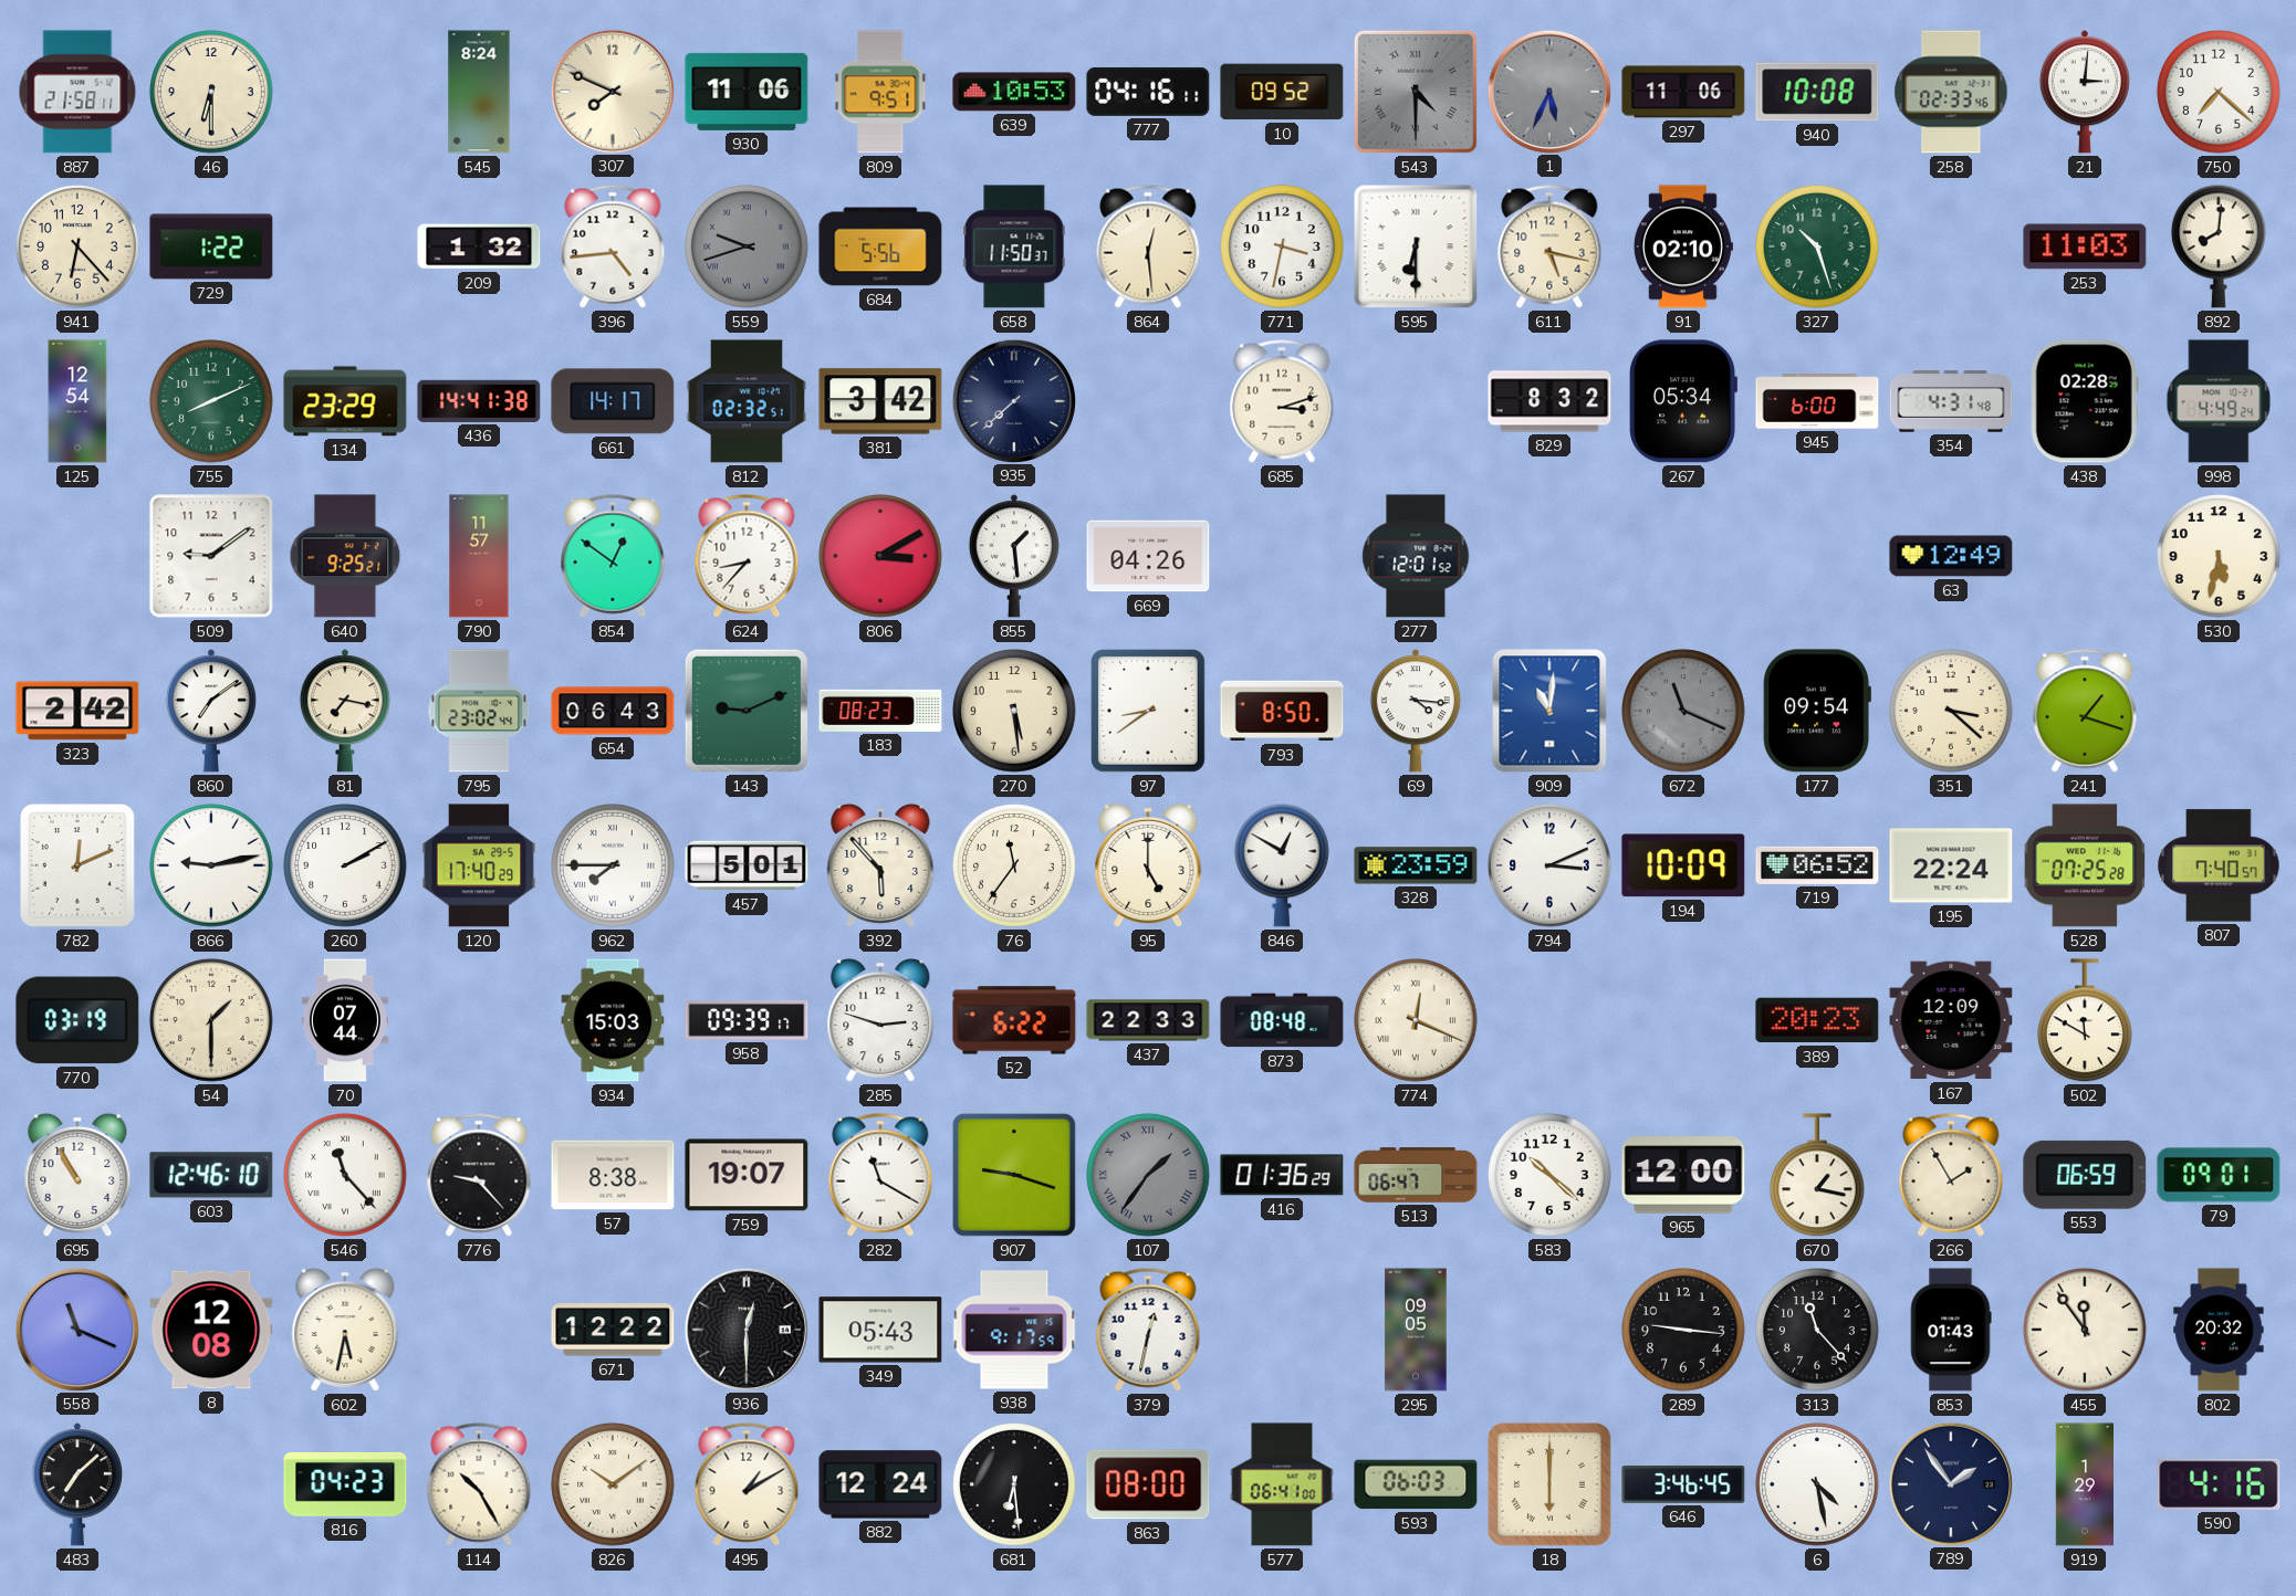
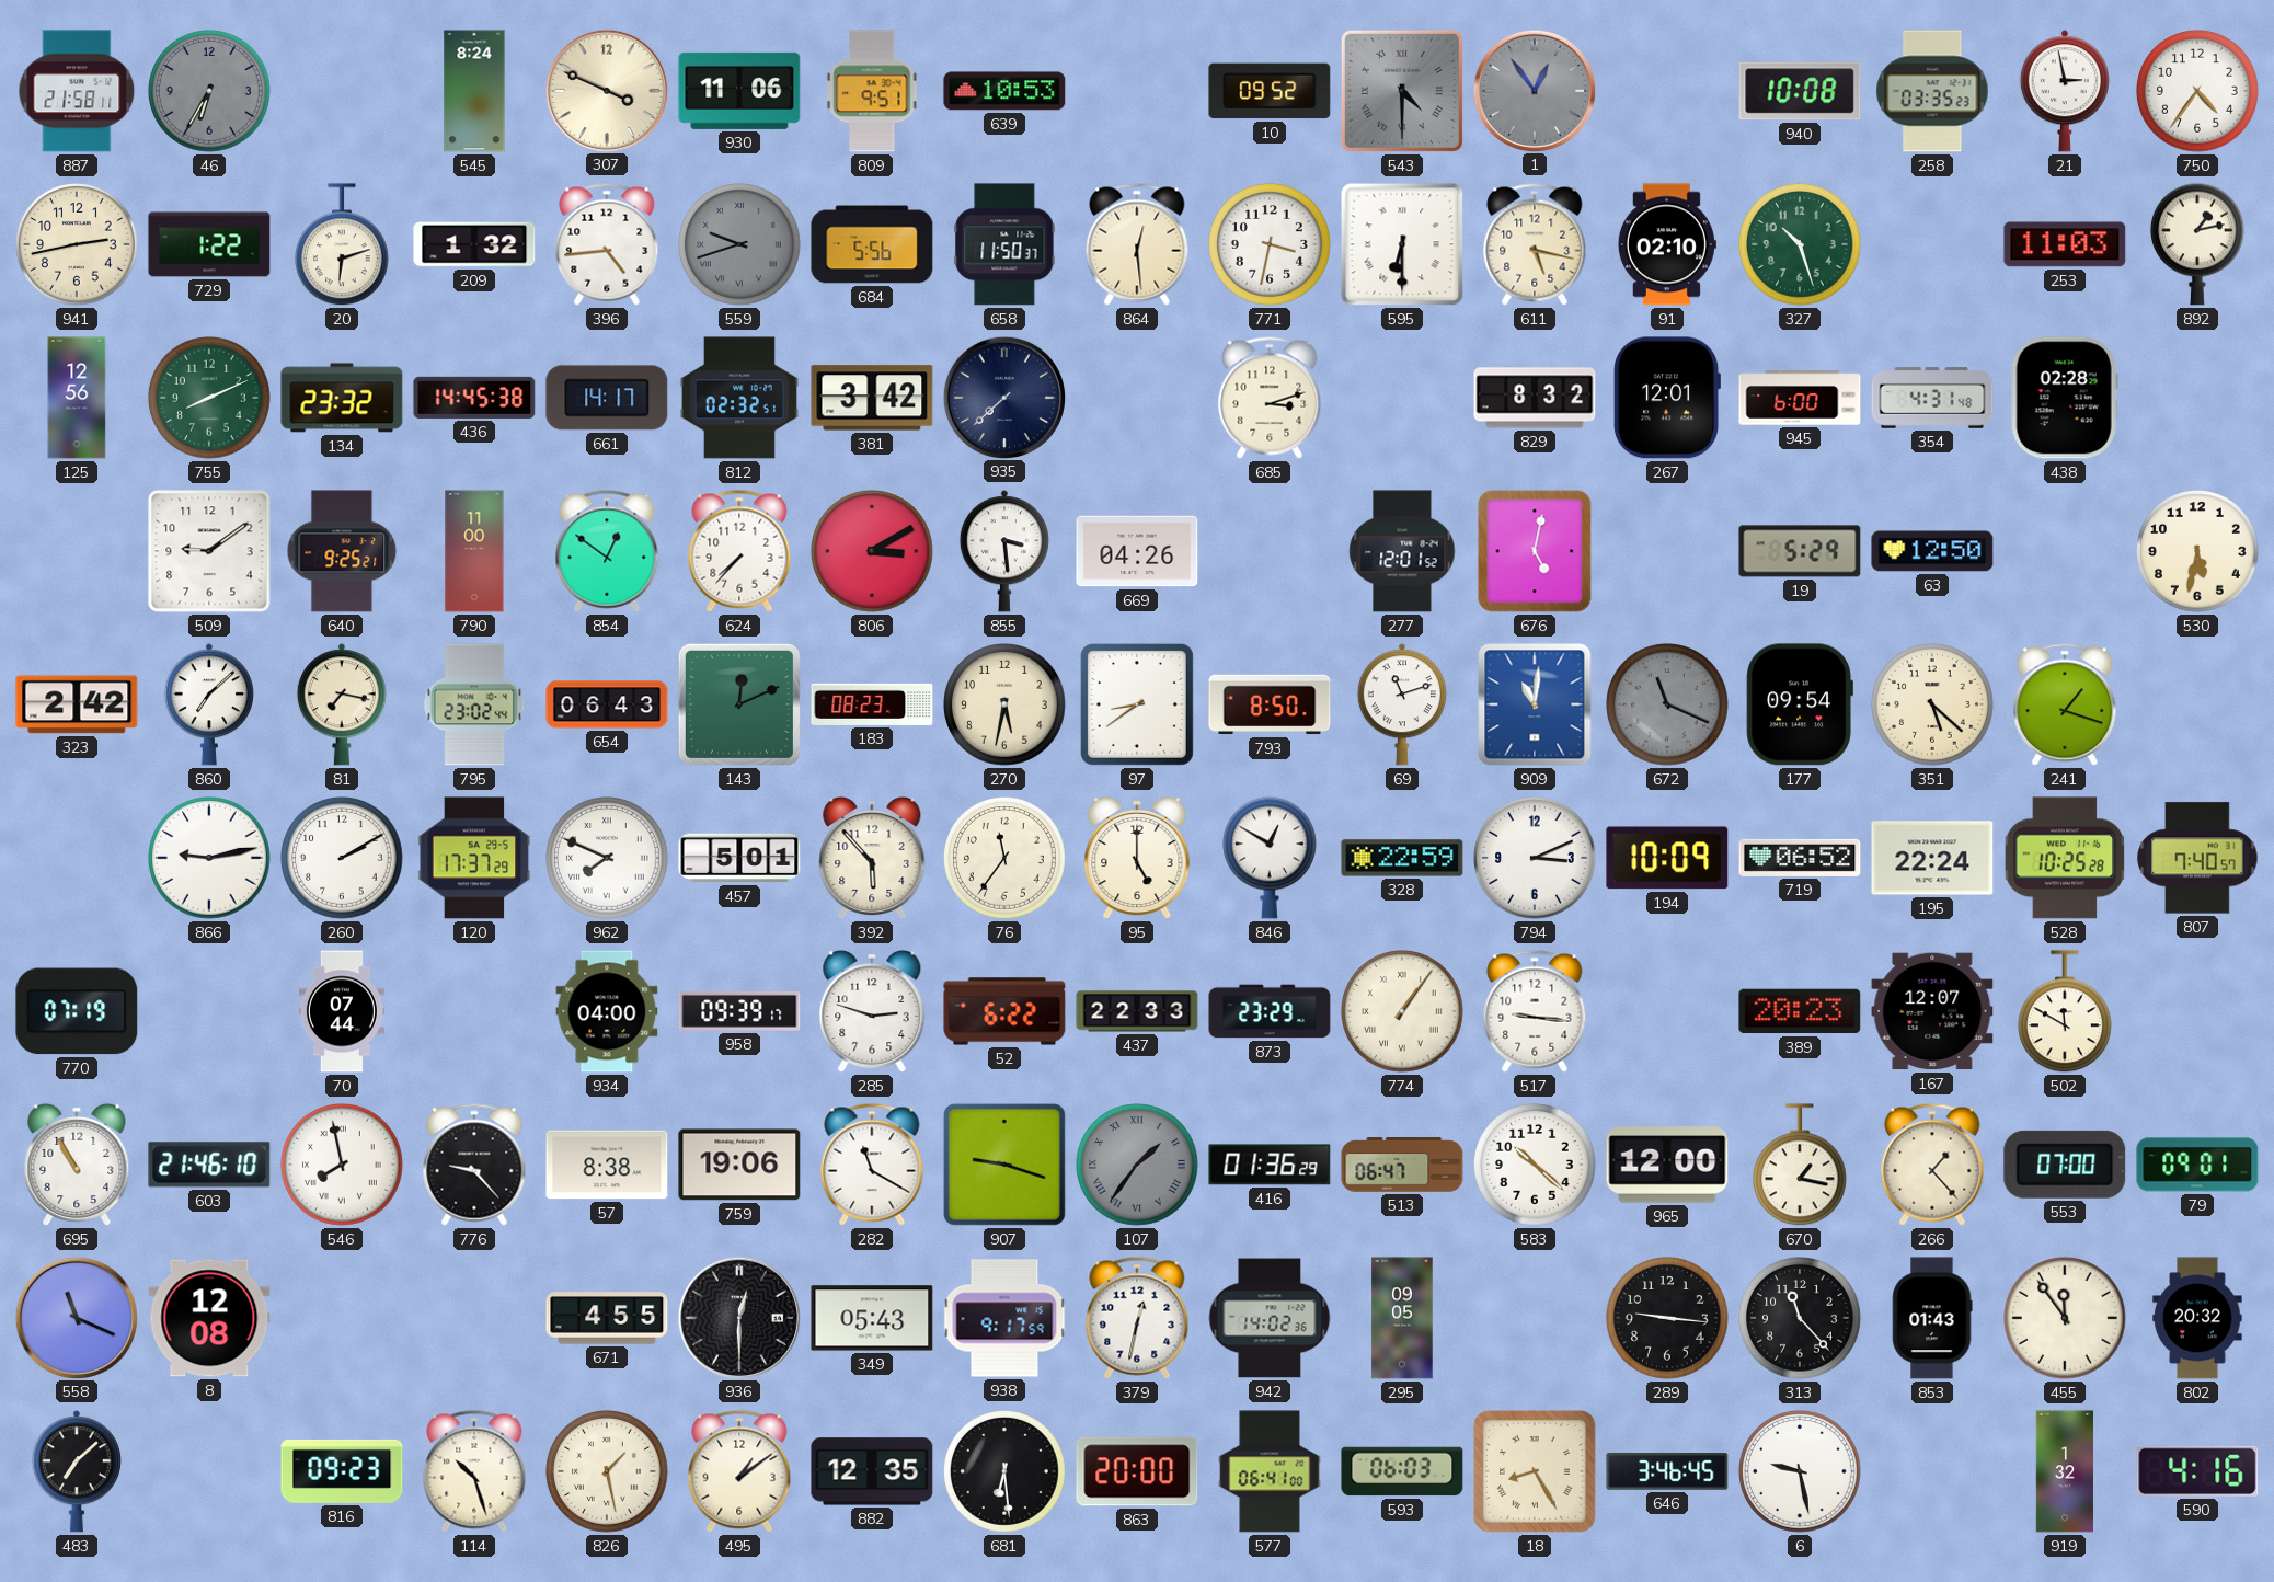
46: 6:30 -> 6:35
46 dial: cream -> grey
307: 7:49 -> 3:49
777: 04:16 -> none
1: 5:34 -> 12:54
297: 11:06 -> none
258: 02:33 -> 03:35
21: 3:01 -> 2:58
750: 7:22 -> 4:36
941: 6:23 -> 2:43
20: none -> 6:12
892: 8:01 -> 1:13
125: 12:54 -> 12:56
134: 23:29 -> 23:32
436: 14:41 -> 14:45
267: 05:34 -> 12:01
998: 4:49 -> none
790: 11:57 -> 11:00
624: 8:37 -> 7:37
855: 1:29 -> 3:29
676: none -> 5:02
19: none -> 5:29
63: 12:49 -> 12:50
860: 7:09 -> 7:08
143: 9:11 -> 12:11
270: 5:29 -> 5:32
69: 4:16 -> 11:12
351: 3:22 -> 5:22
782: 12:11 -> none
120: 17:40 -> 17:37
962: 7:45 -> 7:49
328: 23:59 -> 22:59
528: 07:25 -> 10:25
770: 03:19 -> 07:19
54: 1:30 -> none
934: 15:03 -> 04:00
873: 08:48 -> 23:29
774: 12:19 -> 1:06
517: none -> 9:16
167: 12:09 -> 12:07
603: 12:46 -> 21:46
546: 11:23 -> 7:58
759: 19:07 -> 19:06
266: 1:55 -> 1:23
553: 06:59 -> 07:00
602: 5:32 -> none
671: 12:22 -> 4:55
942: none -> 14:02
816: 04:23 -> 09:23
114: 10:25 -> 10:27
826: 10:09 -> 1:28
495: 1:10 -> 1:09
882: 12:24 -> 12:35
863: 08:00 -> 20:00
18: 6:00 -> 8:25
6: 4:28 -> 9:28
789: 1:54 -> none
919: 1:29 -> 1:32
